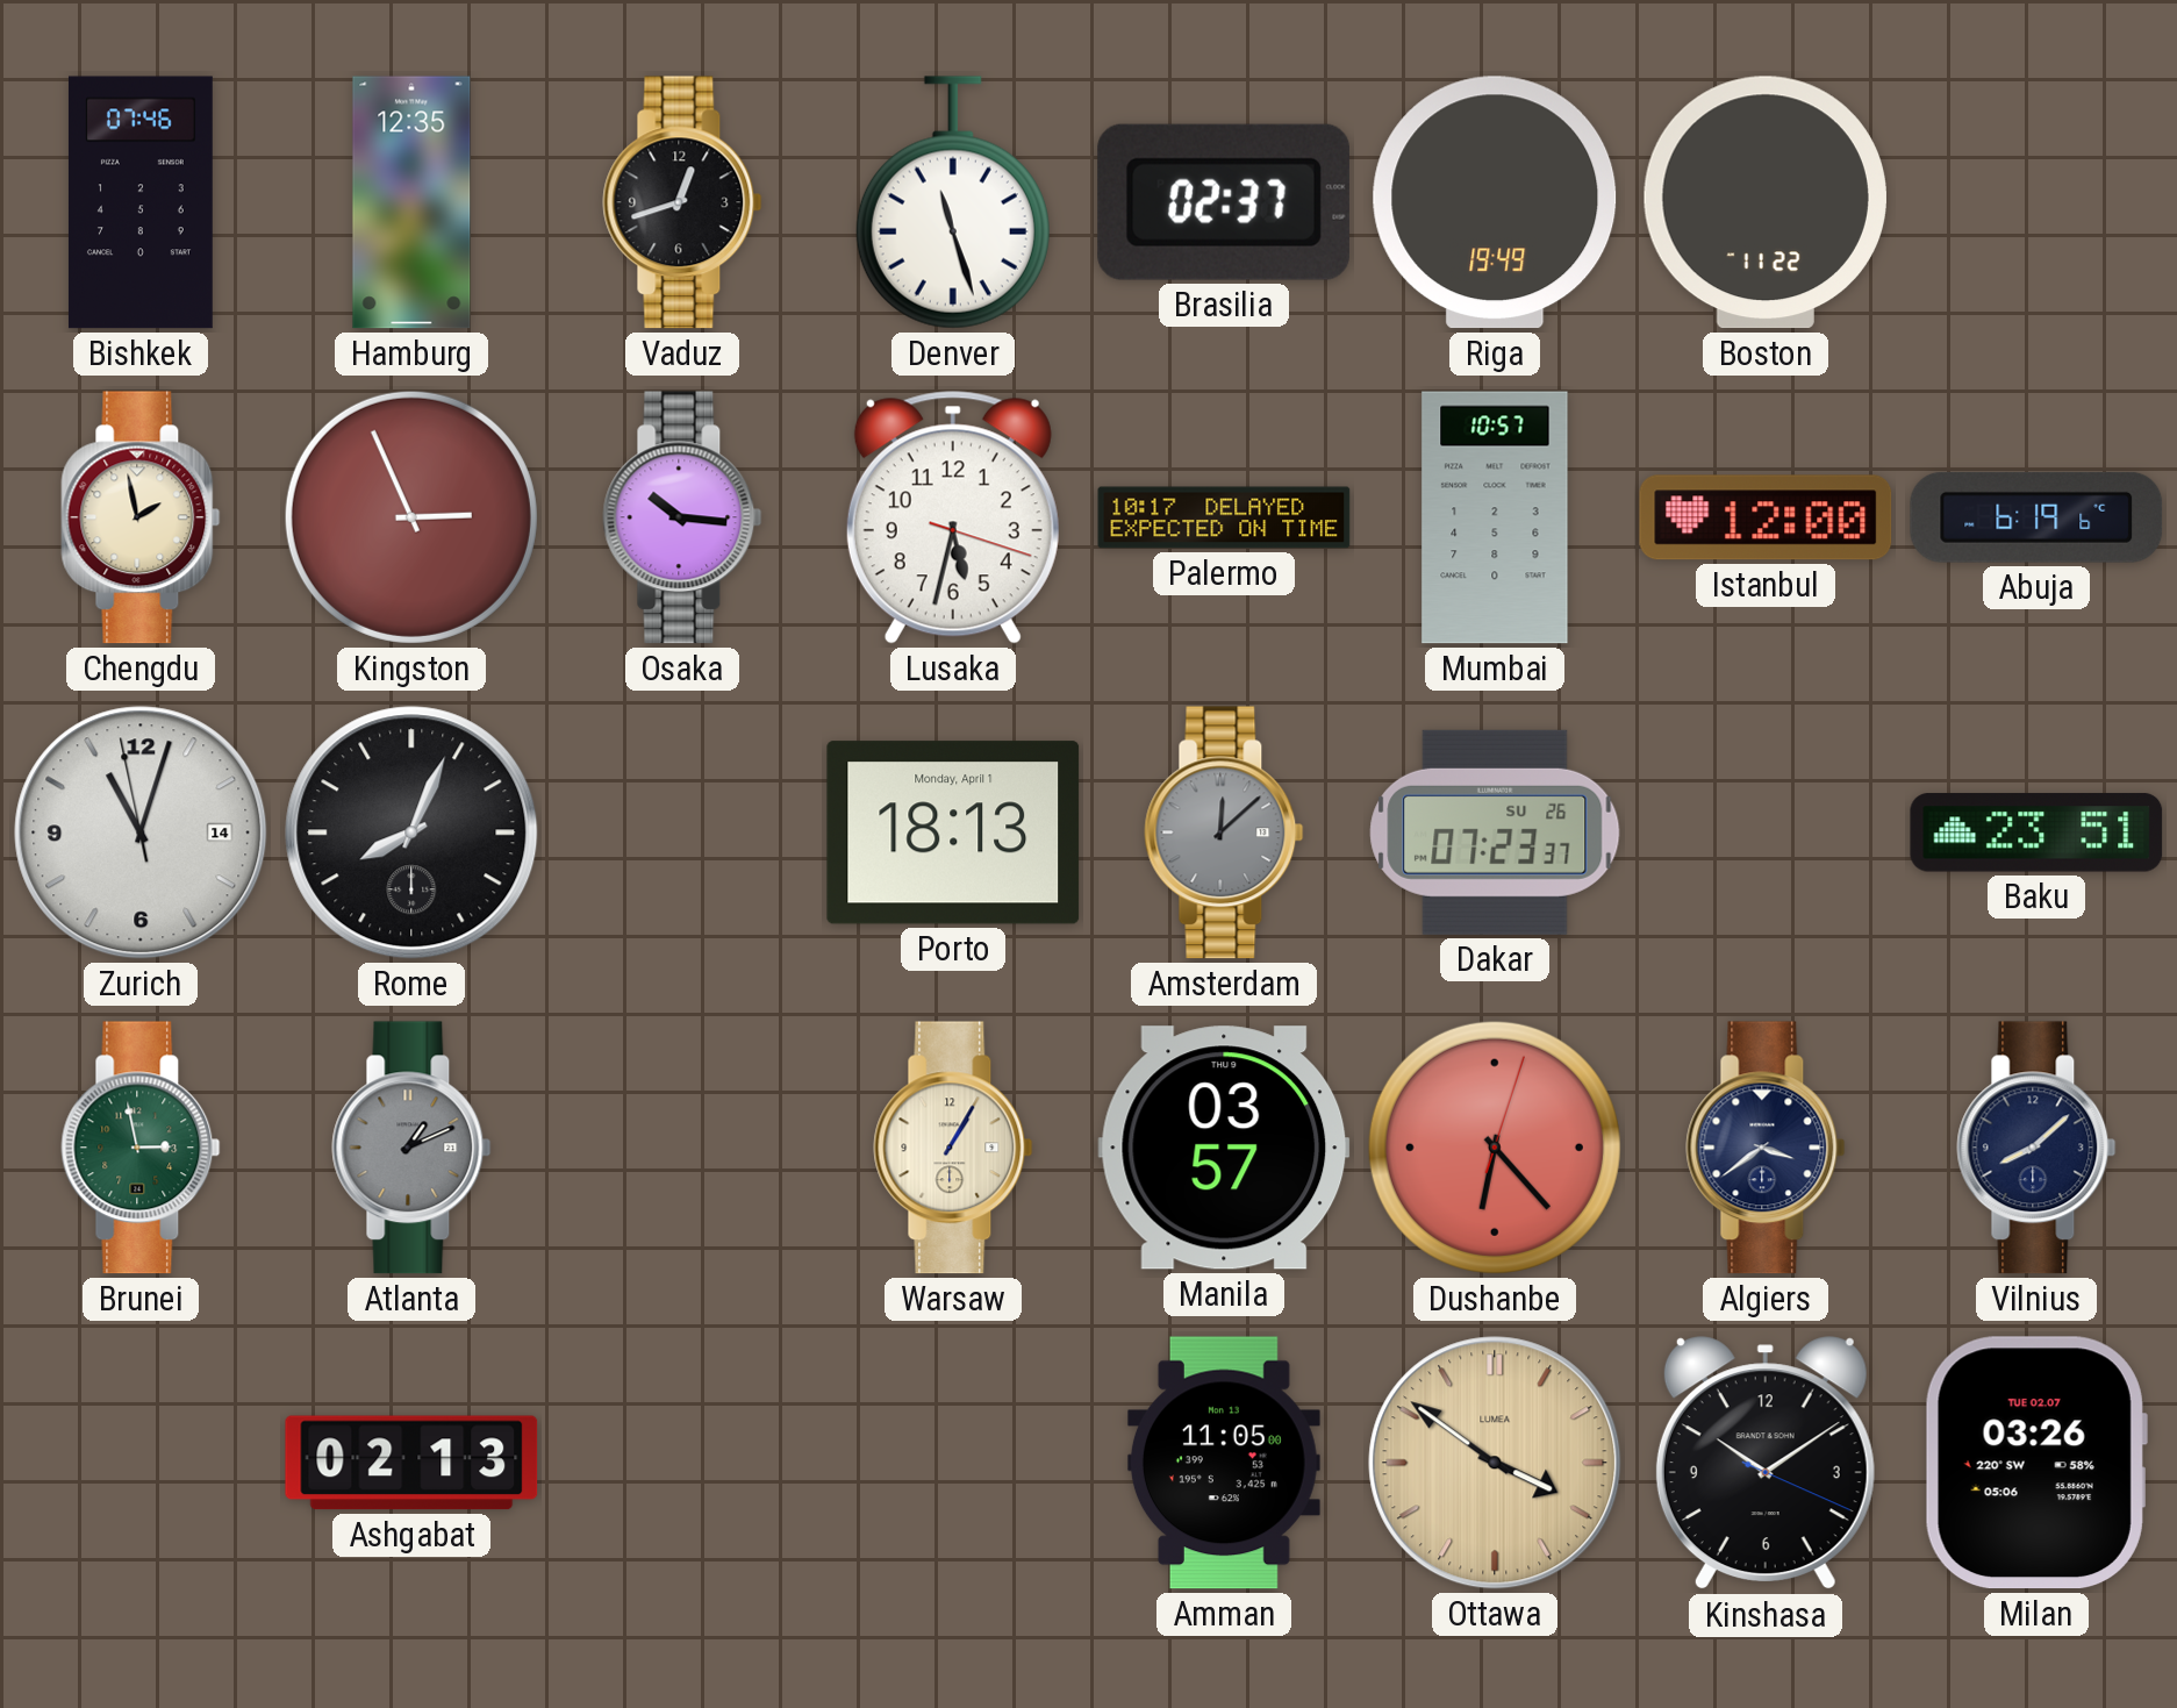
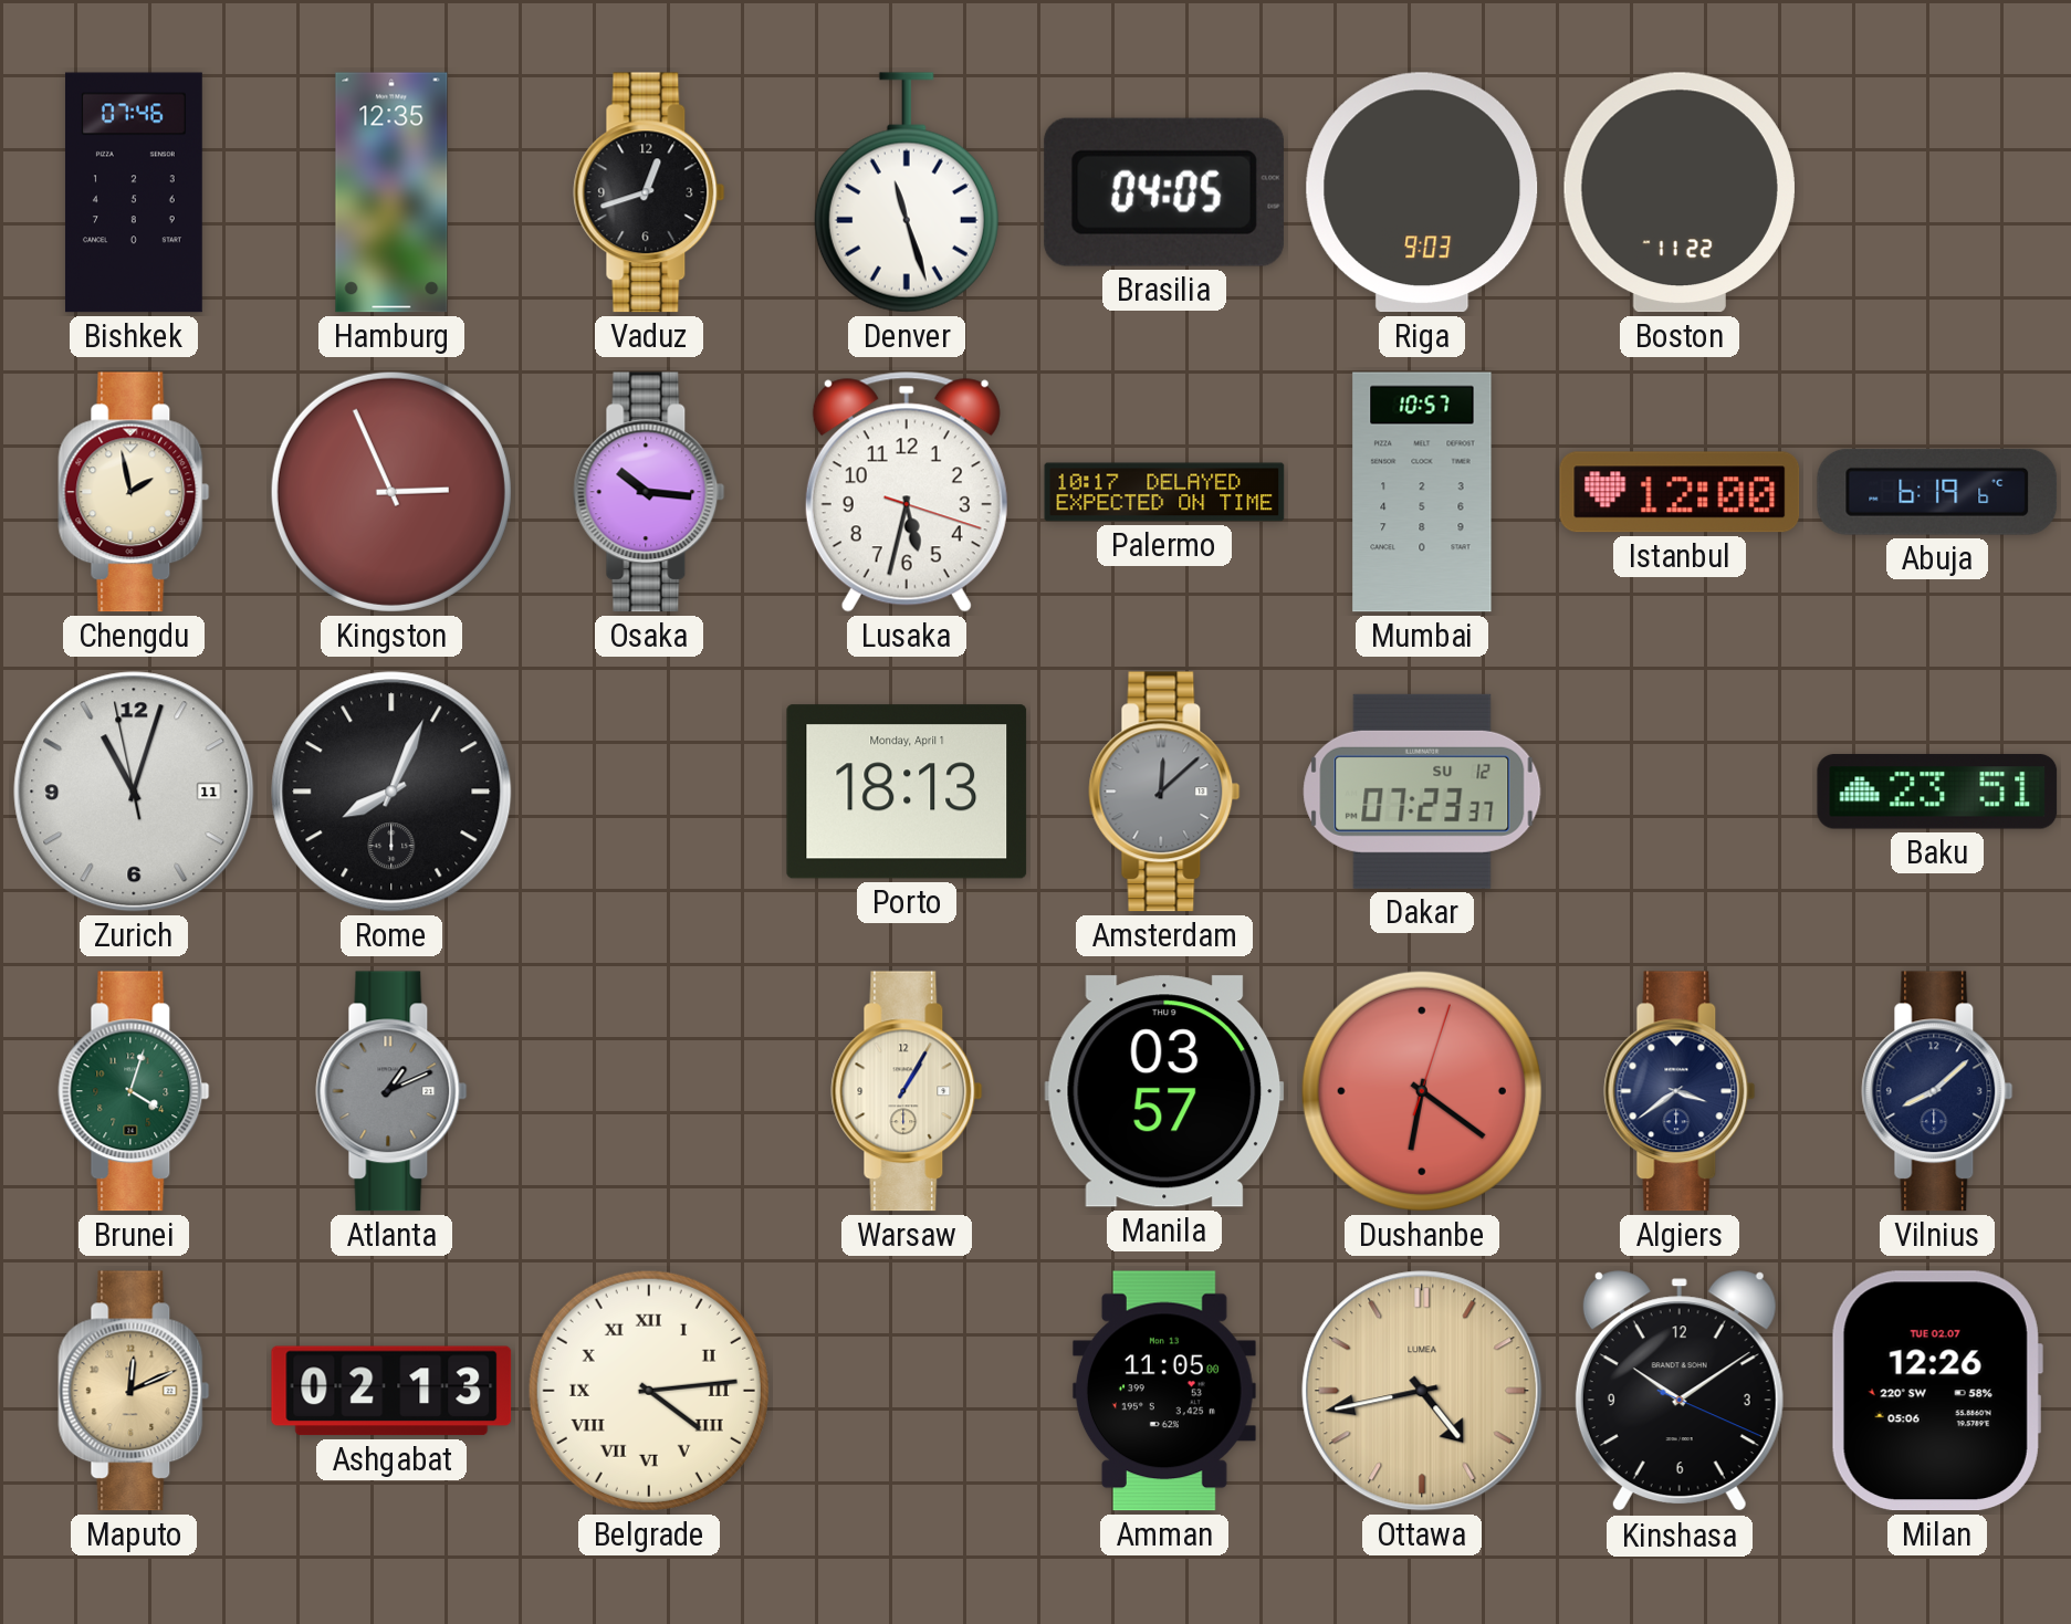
Brasilia: 02:37 -> 04:05
Riga: 19:49 -> 9:03
Zurich date: 14 -> 11
Dakar date: SU 26 -> SU 12
Brunei: 2:58 -> 4:03
Dushanbe: 6:23 -> 6:21
Maputo: none -> 12:11
Belgrade: none -> 4:14
Ottawa: 3:51 -> 4:43
Milan: 03:26 -> 12:26
